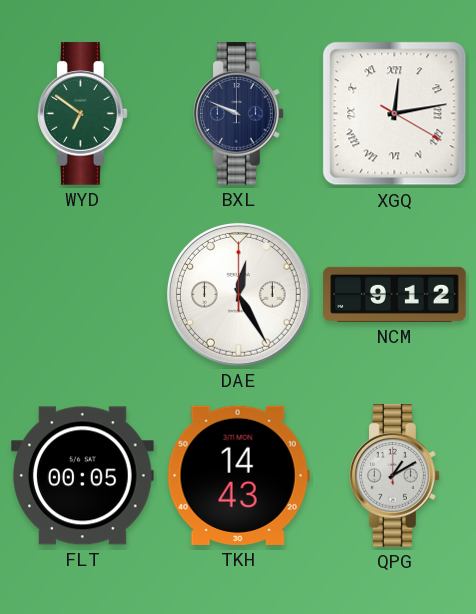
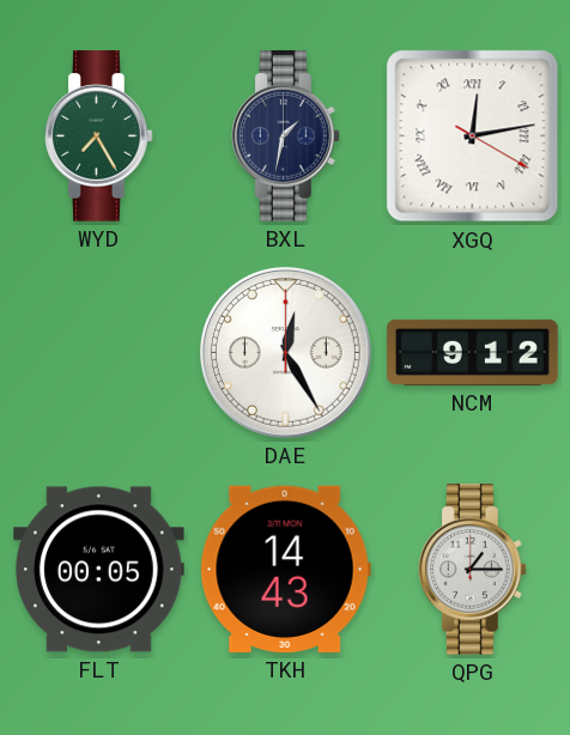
WYD: 6:51 -> 7:25
BXL: 9:49 -> 1:32
QPG: 1:10 -> 1:15
